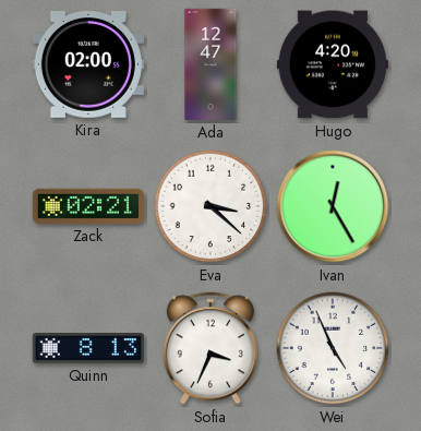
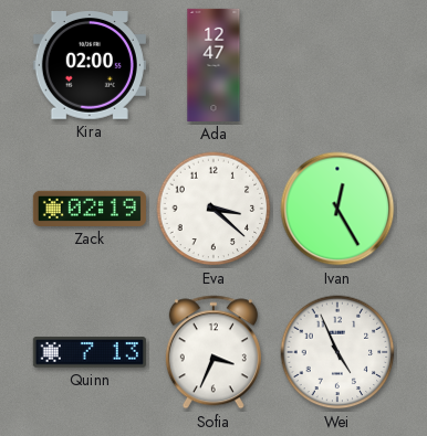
Hugo: 4:20 -> none
Zack: 02:21 -> 02:19
Quinn: 8:13 -> 7:13
